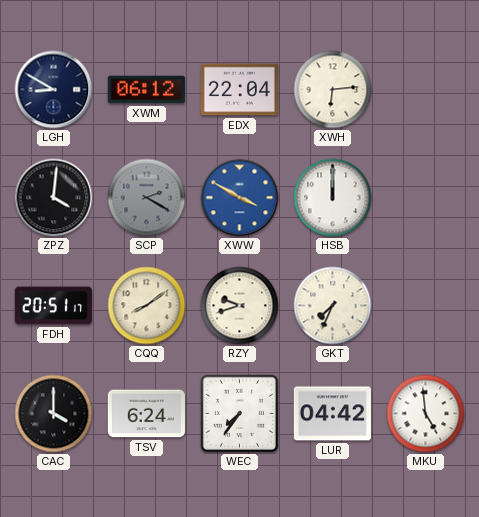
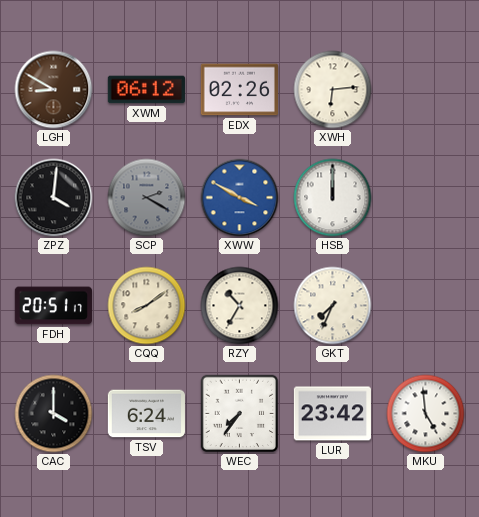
LGH dial: navy -> brown
EDX: 22:04 -> 02:26
RZY: 9:42 -> 10:35
LUR: 04:42 -> 23:42
